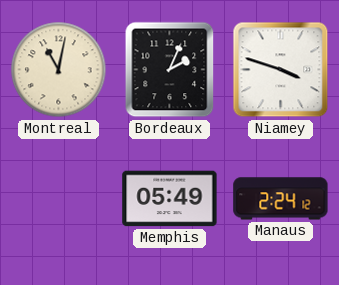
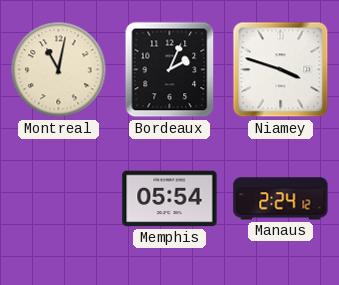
Memphis: 05:49 -> 05:54
